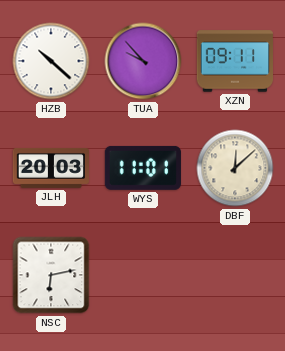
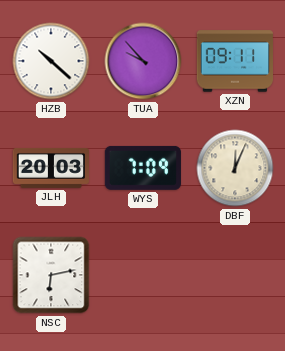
WYS: 11:01 -> 7:09
DBF: 12:08 -> 12:04
